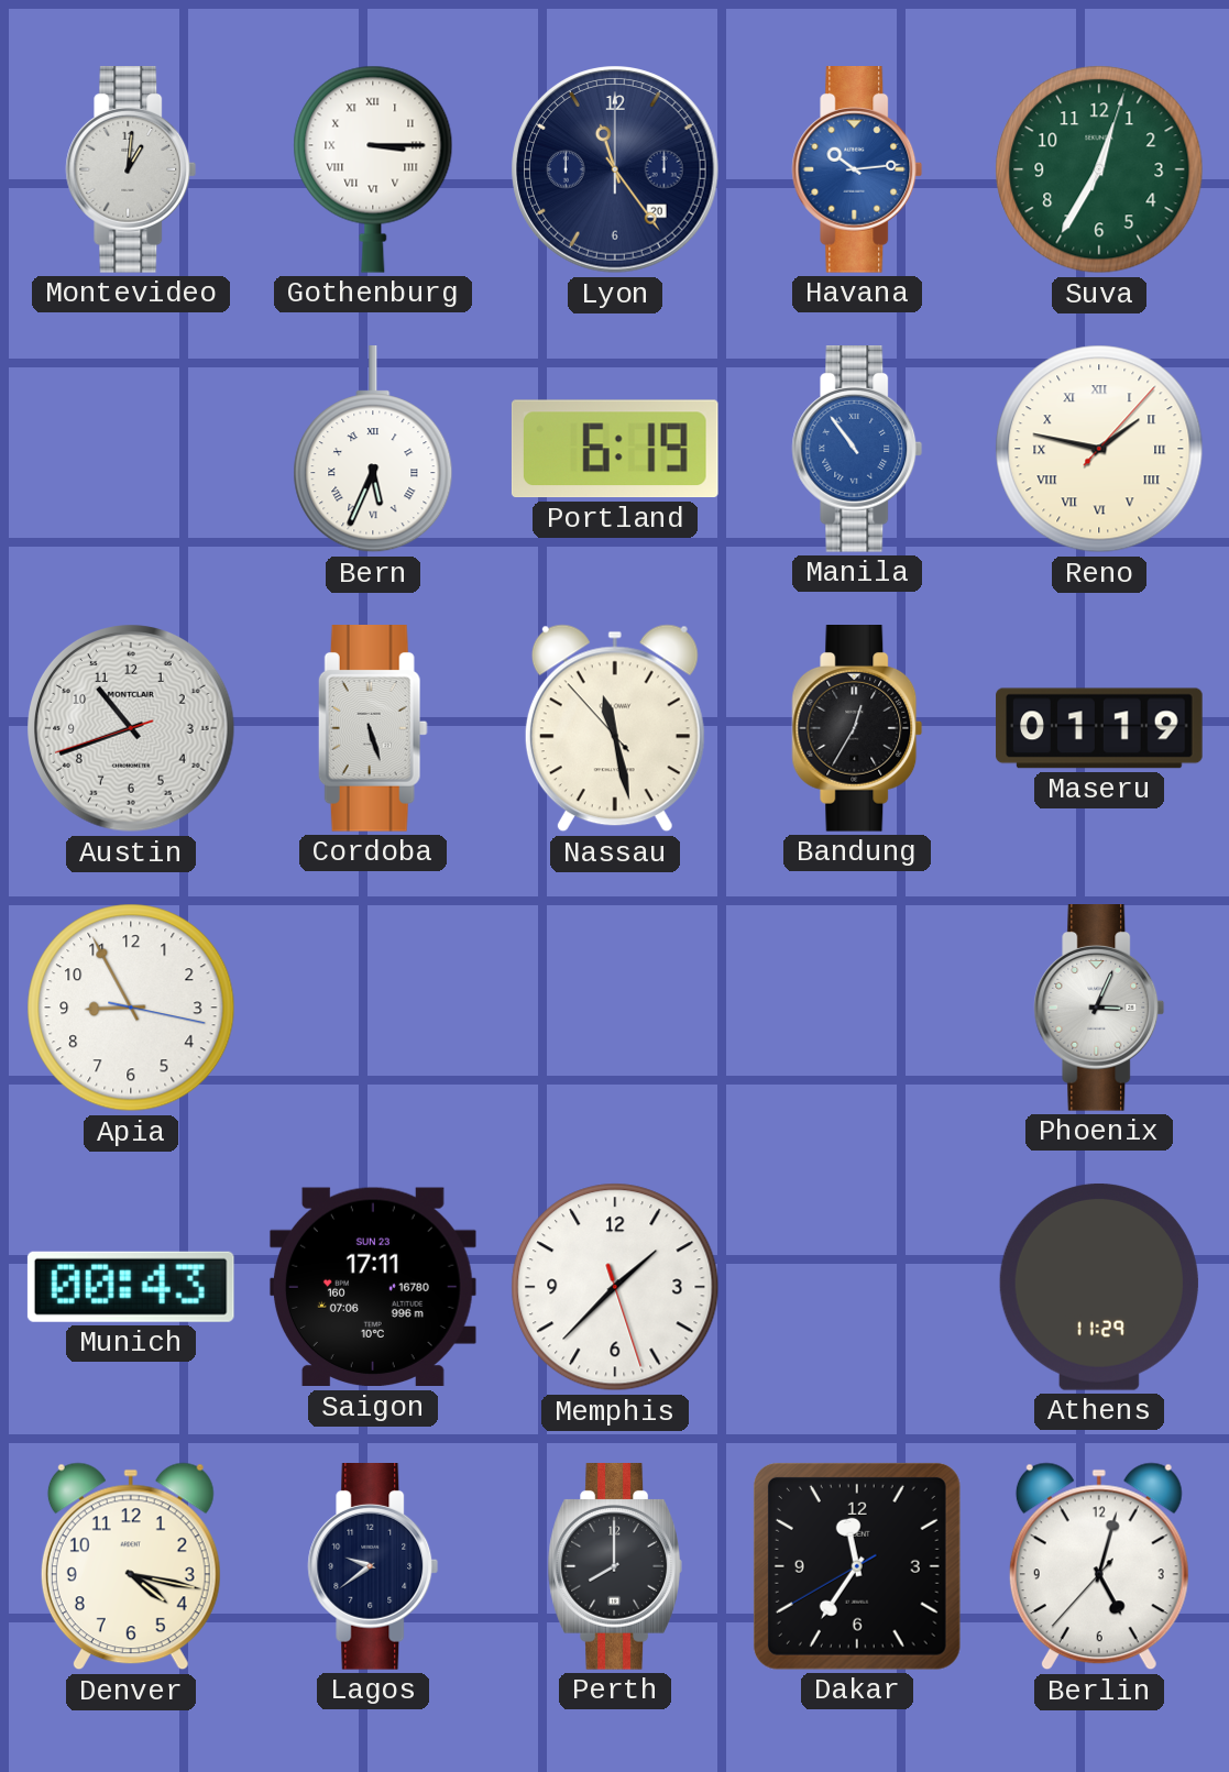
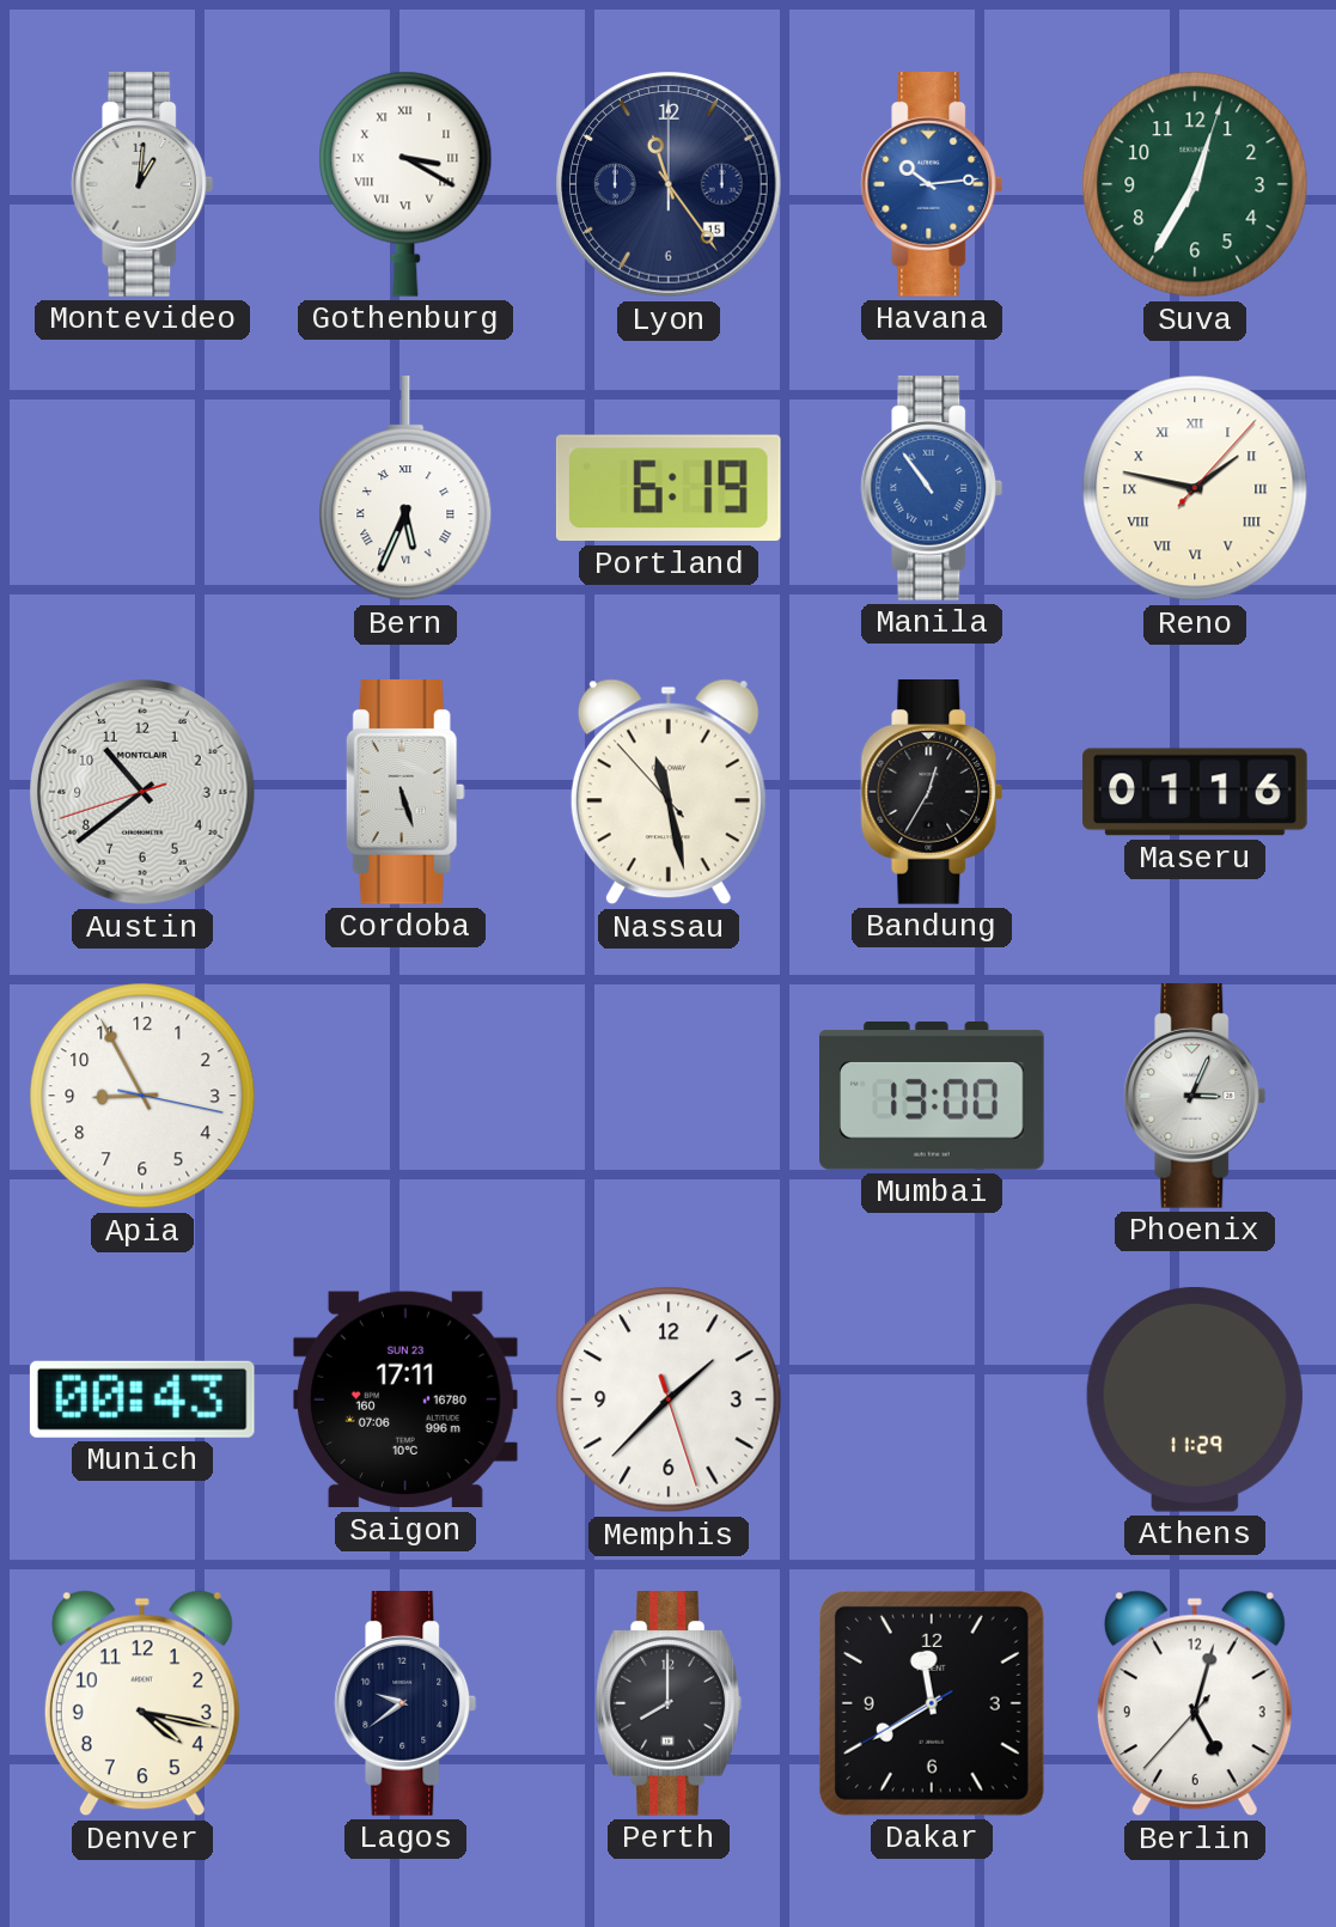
Gothenburg: 3:15 -> 3:20
Lyon date: 20 -> 15
Austin: 10:41 -> 10:38
Maseru: 01:19 -> 01:16
Mumbai: none -> 13:00
Dakar: 11:35 -> 11:39
